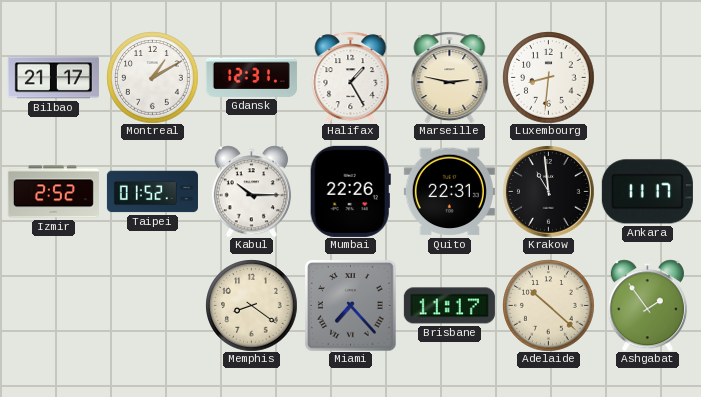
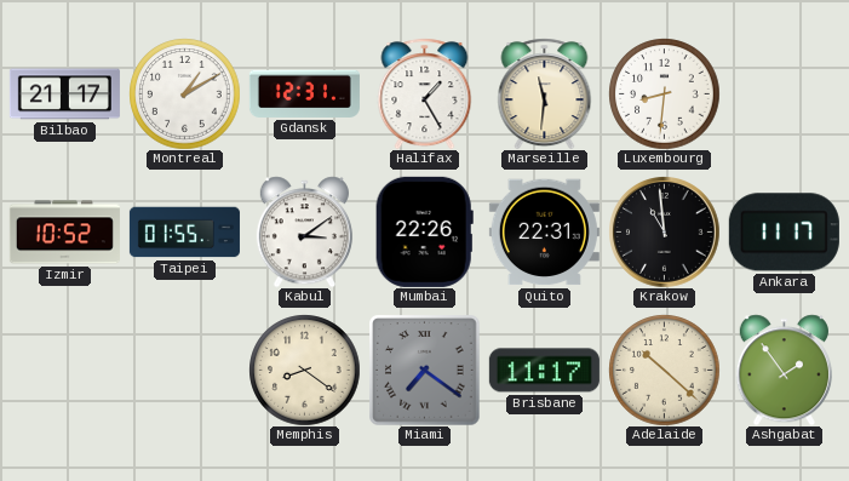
Marseille: 2:47 -> 11:31
Izmir: 2:52 -> 10:52
Taipei: 01:52 -> 01:55
Kabul: 10:15 -> 3:09
Miami: 7:23 -> 7:21
